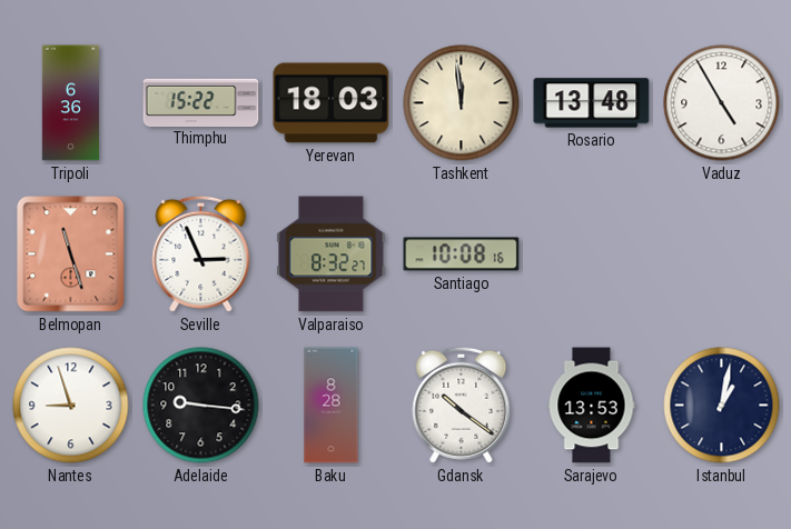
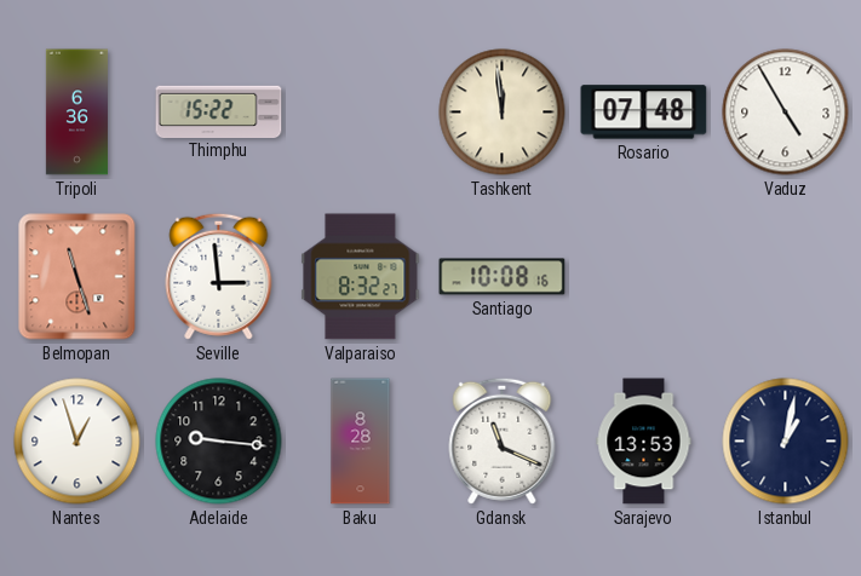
Yerevan: 18:03 -> none
Rosario: 13:48 -> 07:48
Seville: 2:56 -> 2:59
Nantes: 8:57 -> 12:57
Gdansk: 10:21 -> 11:19
